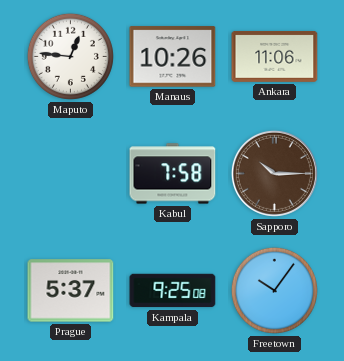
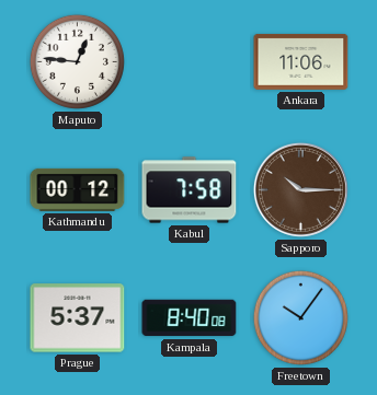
Manaus: 10:26 -> none
Kathmandu: none -> 00:12
Kampala: 9:25 -> 8:40
